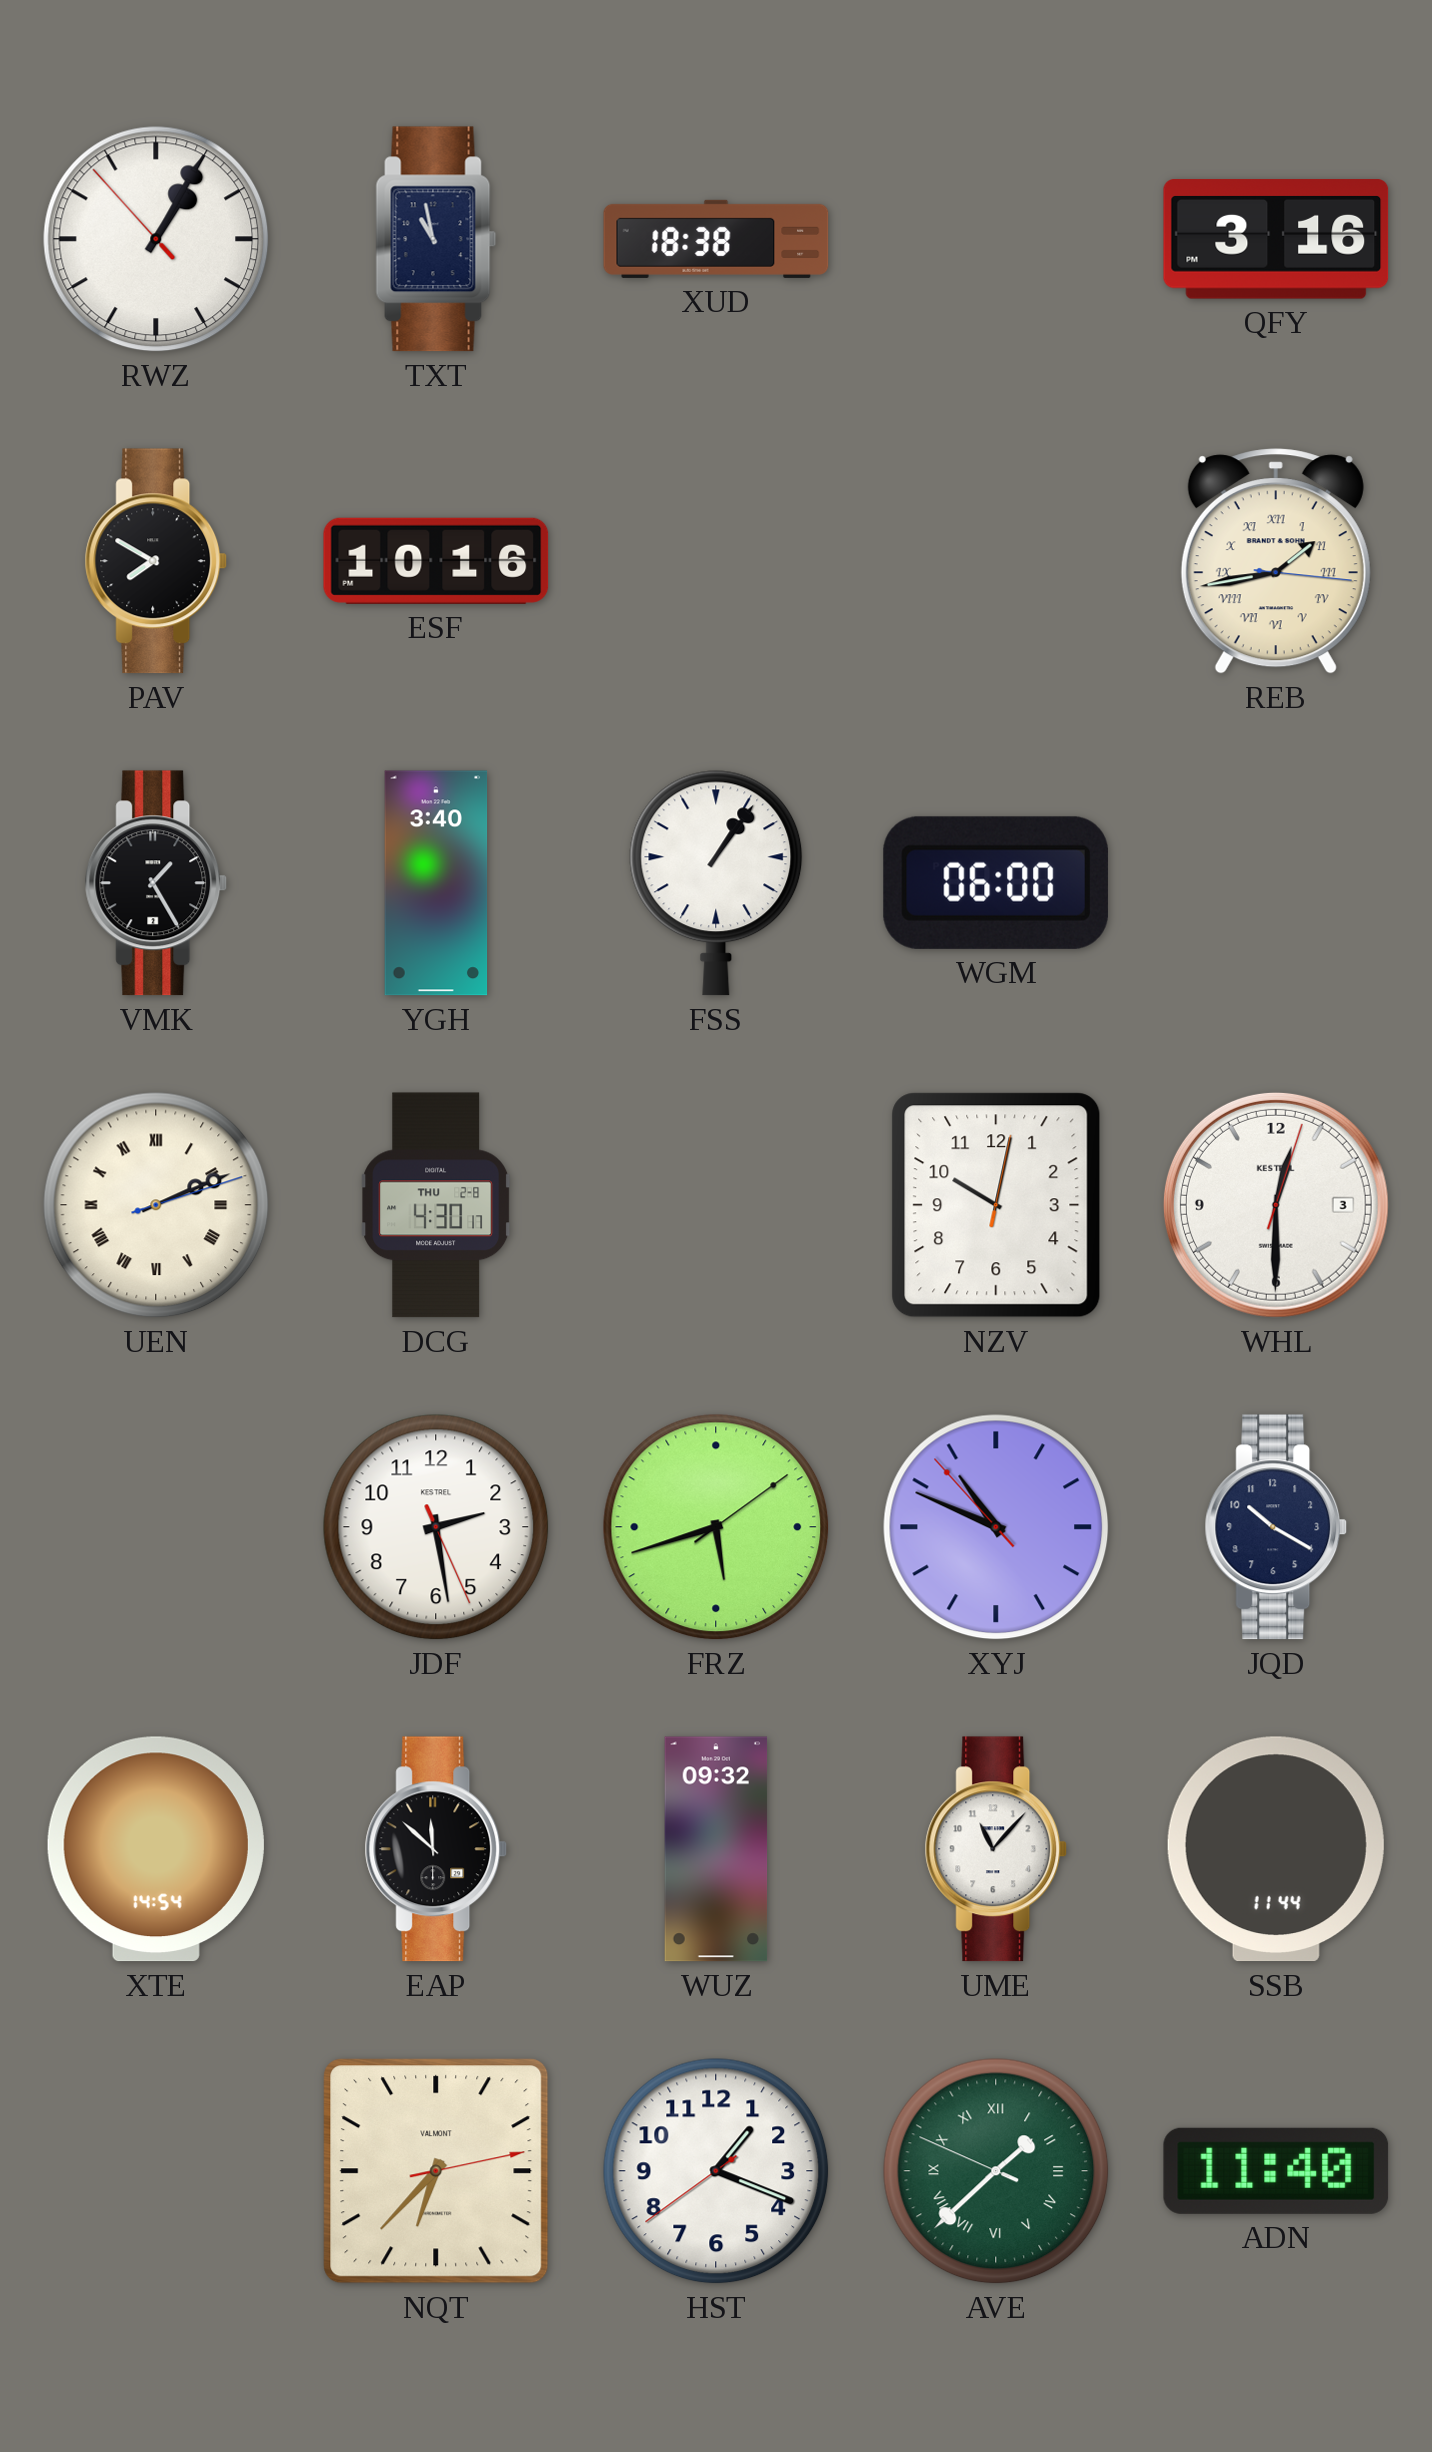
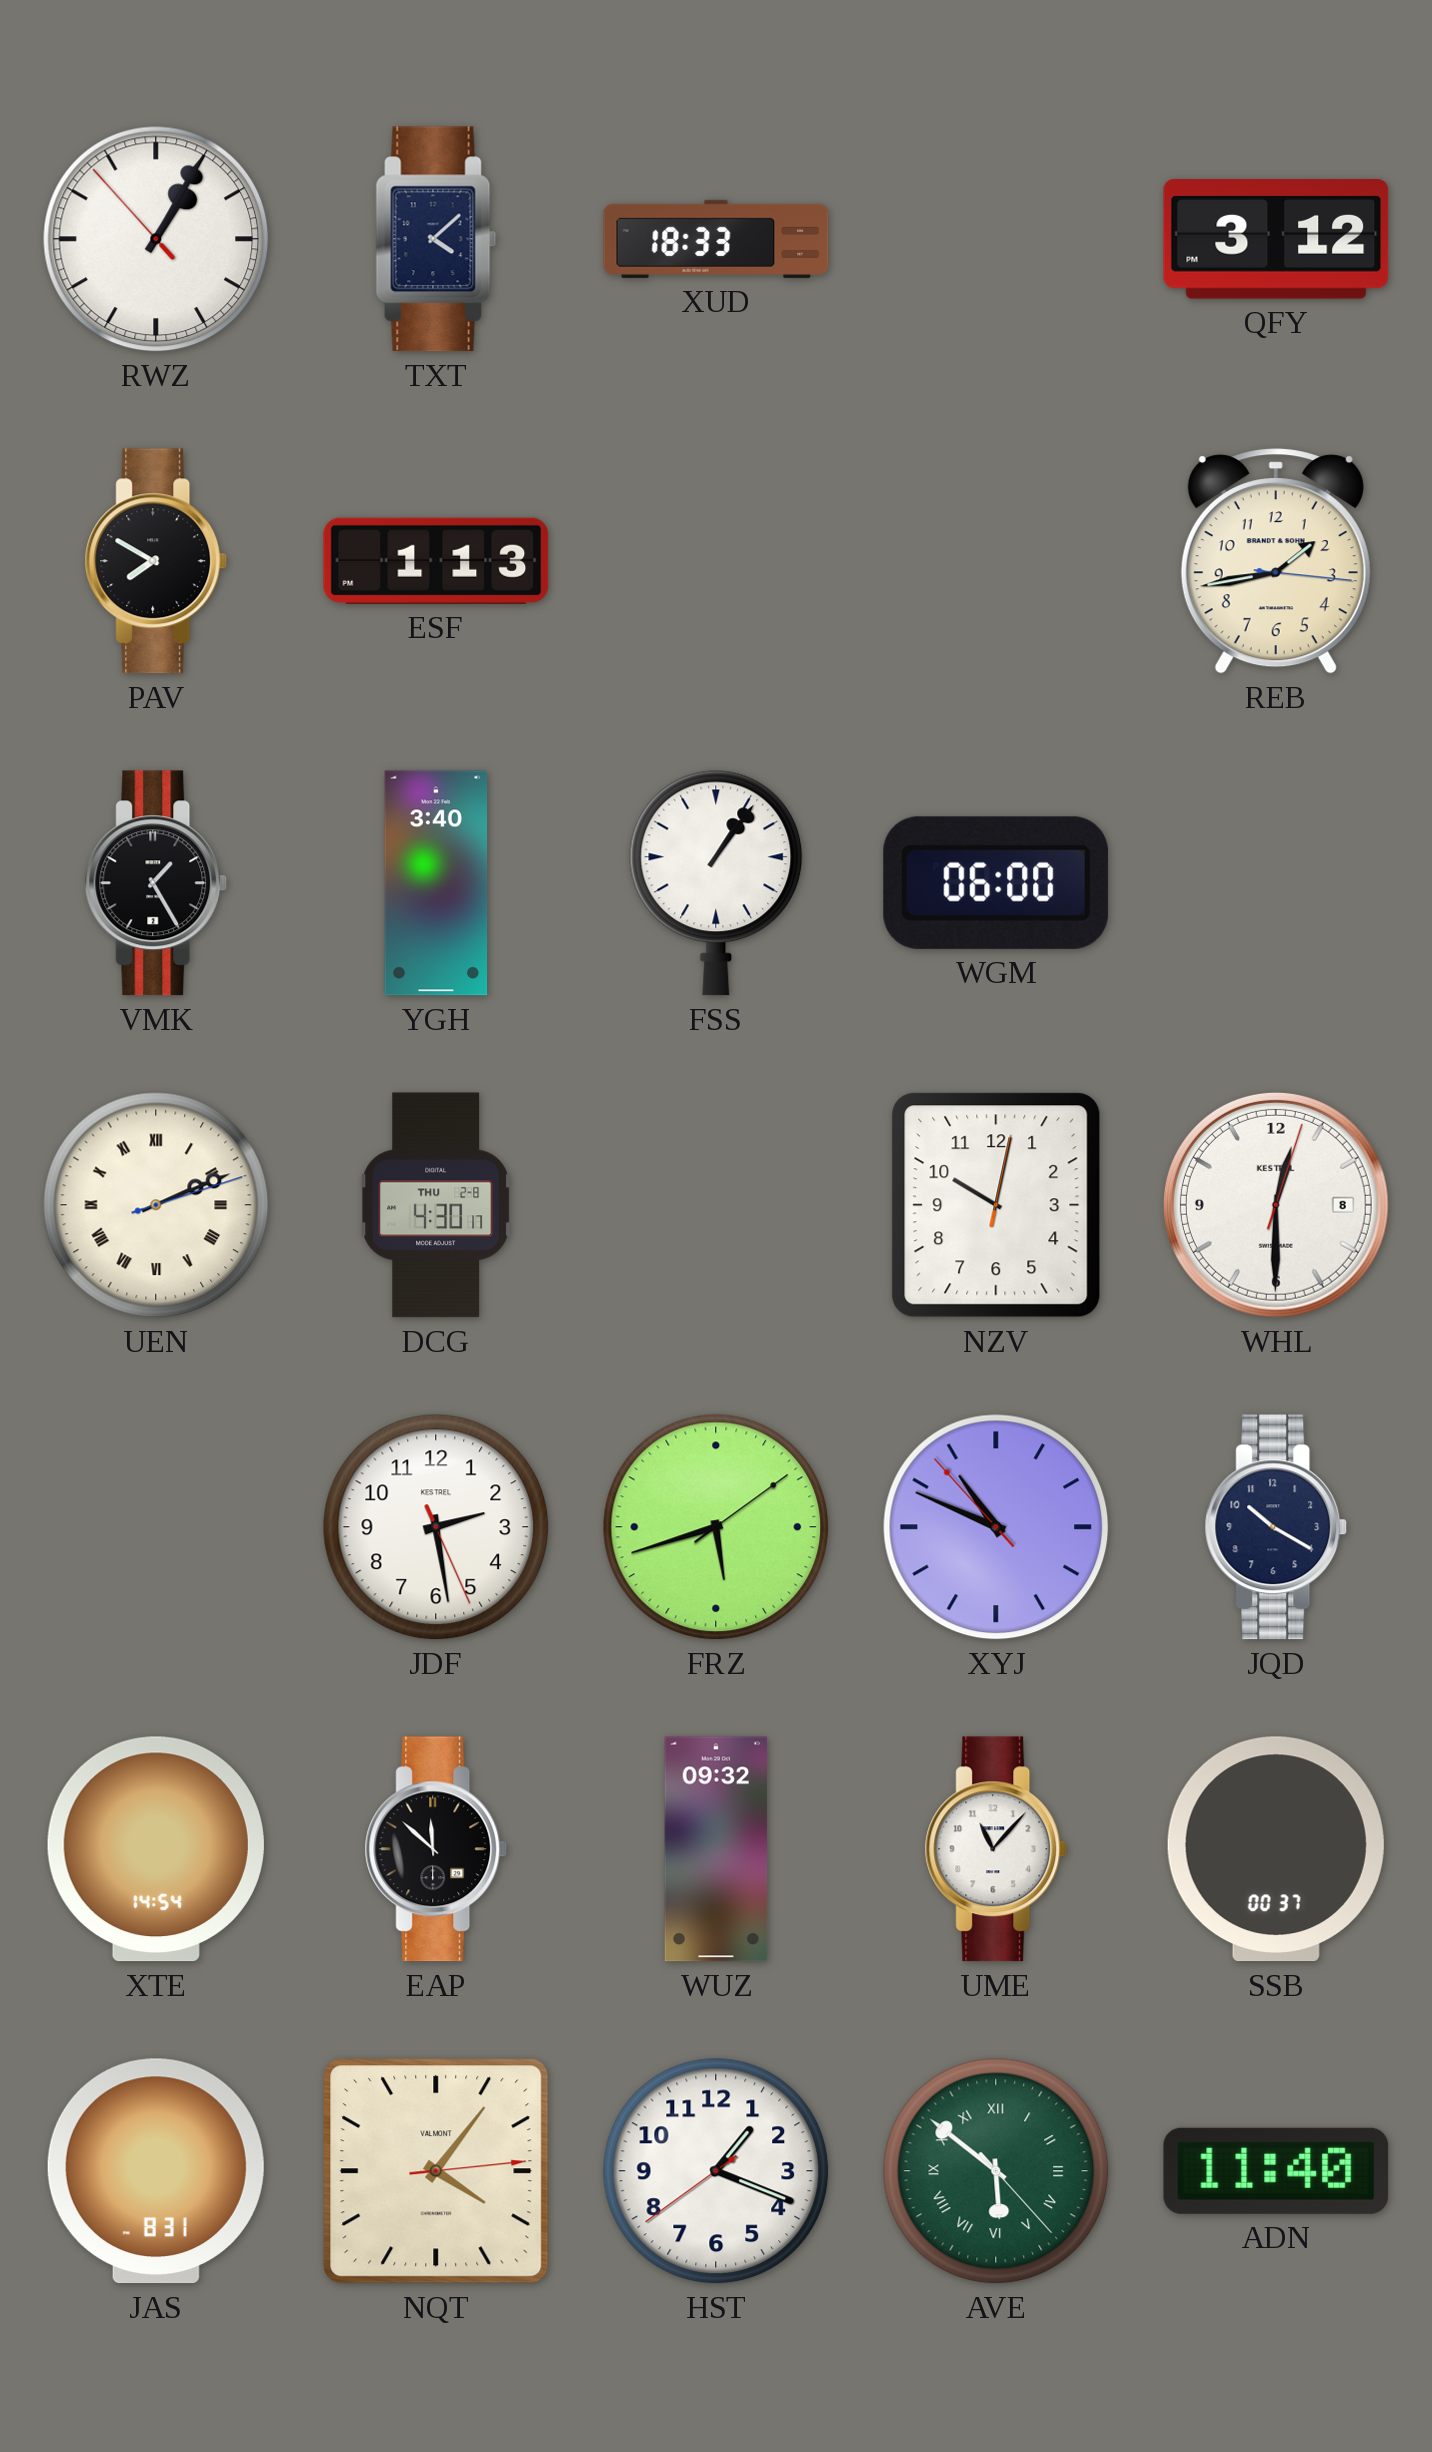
TXT: 10:58 -> 4:08
XUD: 18:38 -> 18:33
QFY: 3:16 -> 3:12
ESF: 10:16 -> 1:13
REB numerals: Roman -> Arabic
WHL date: 3 -> 8
SSB: 11:44 -> 00:37
JAS: none -> 8:31
NQT: 6:37 -> 4:06
AVE: 1:37 -> 5:51
